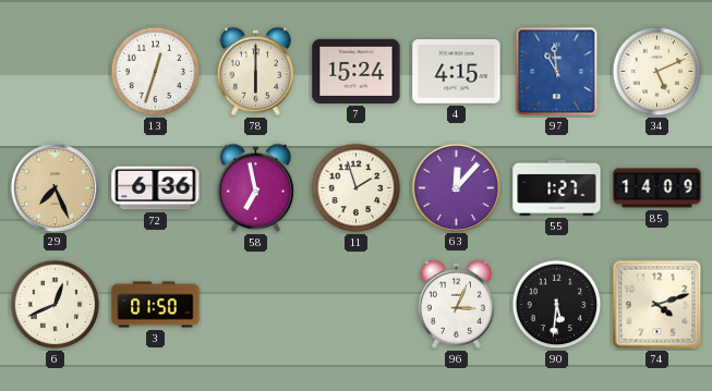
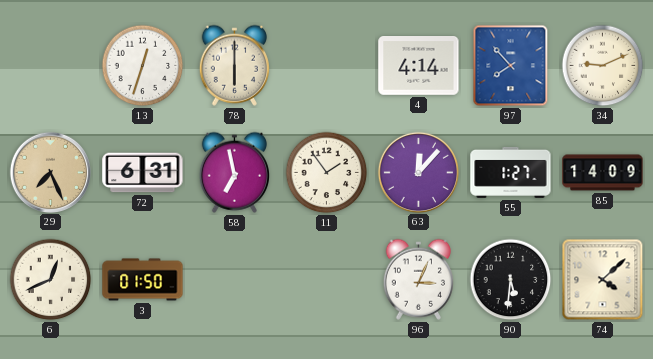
7: 15:24 -> none
4: 4:15 -> 4:14
97: 10:59 -> 7:53
34: 5:11 -> 9:11
72: 6:36 -> 6:31
11: 1:57 -> 1:54
74: 4:12 -> 4:08
